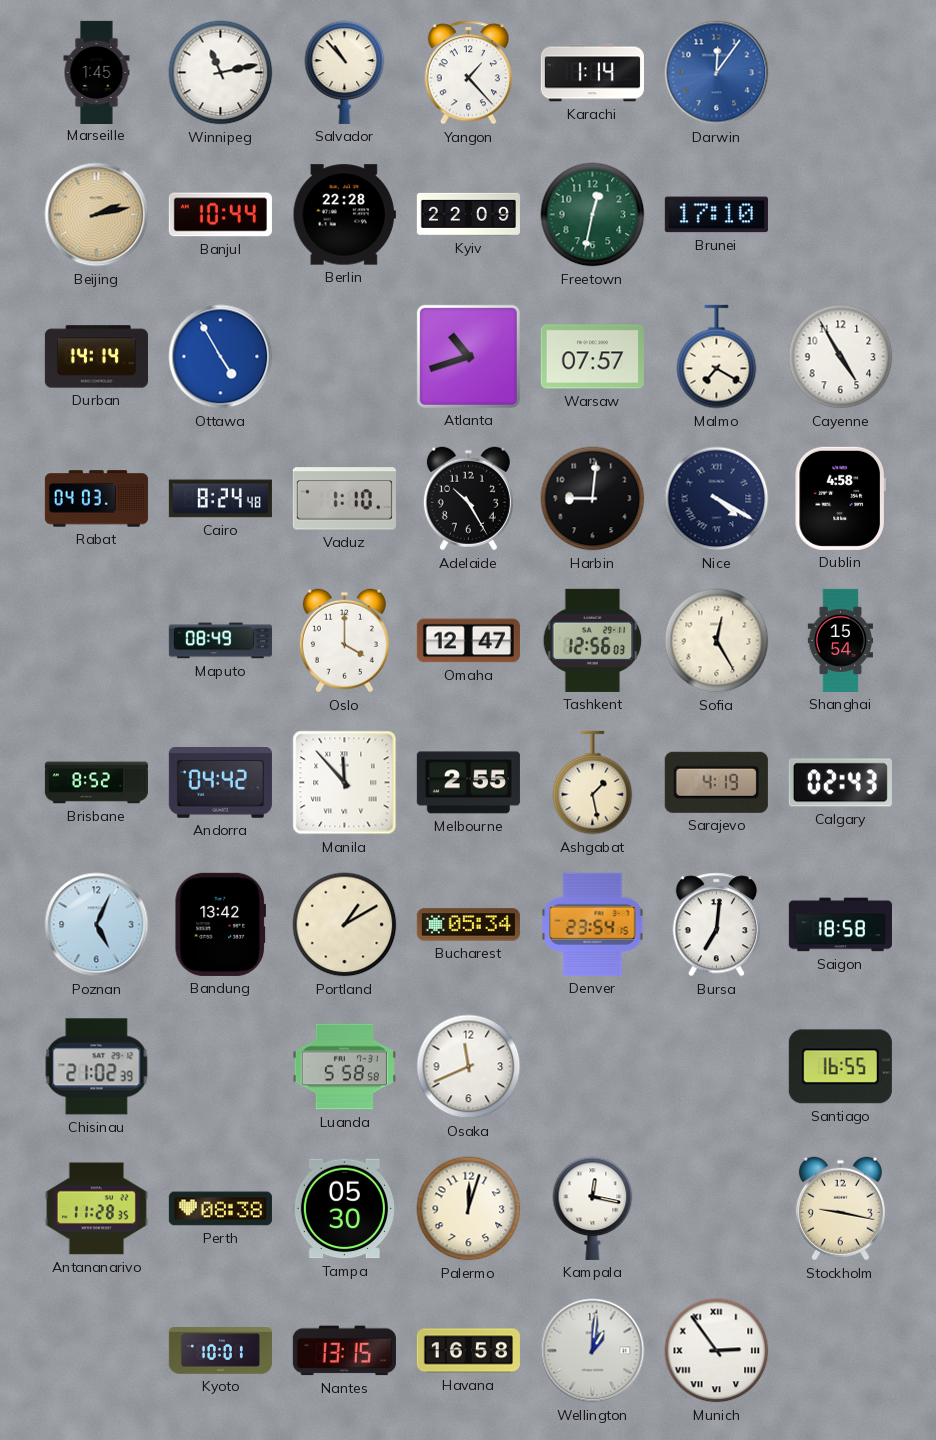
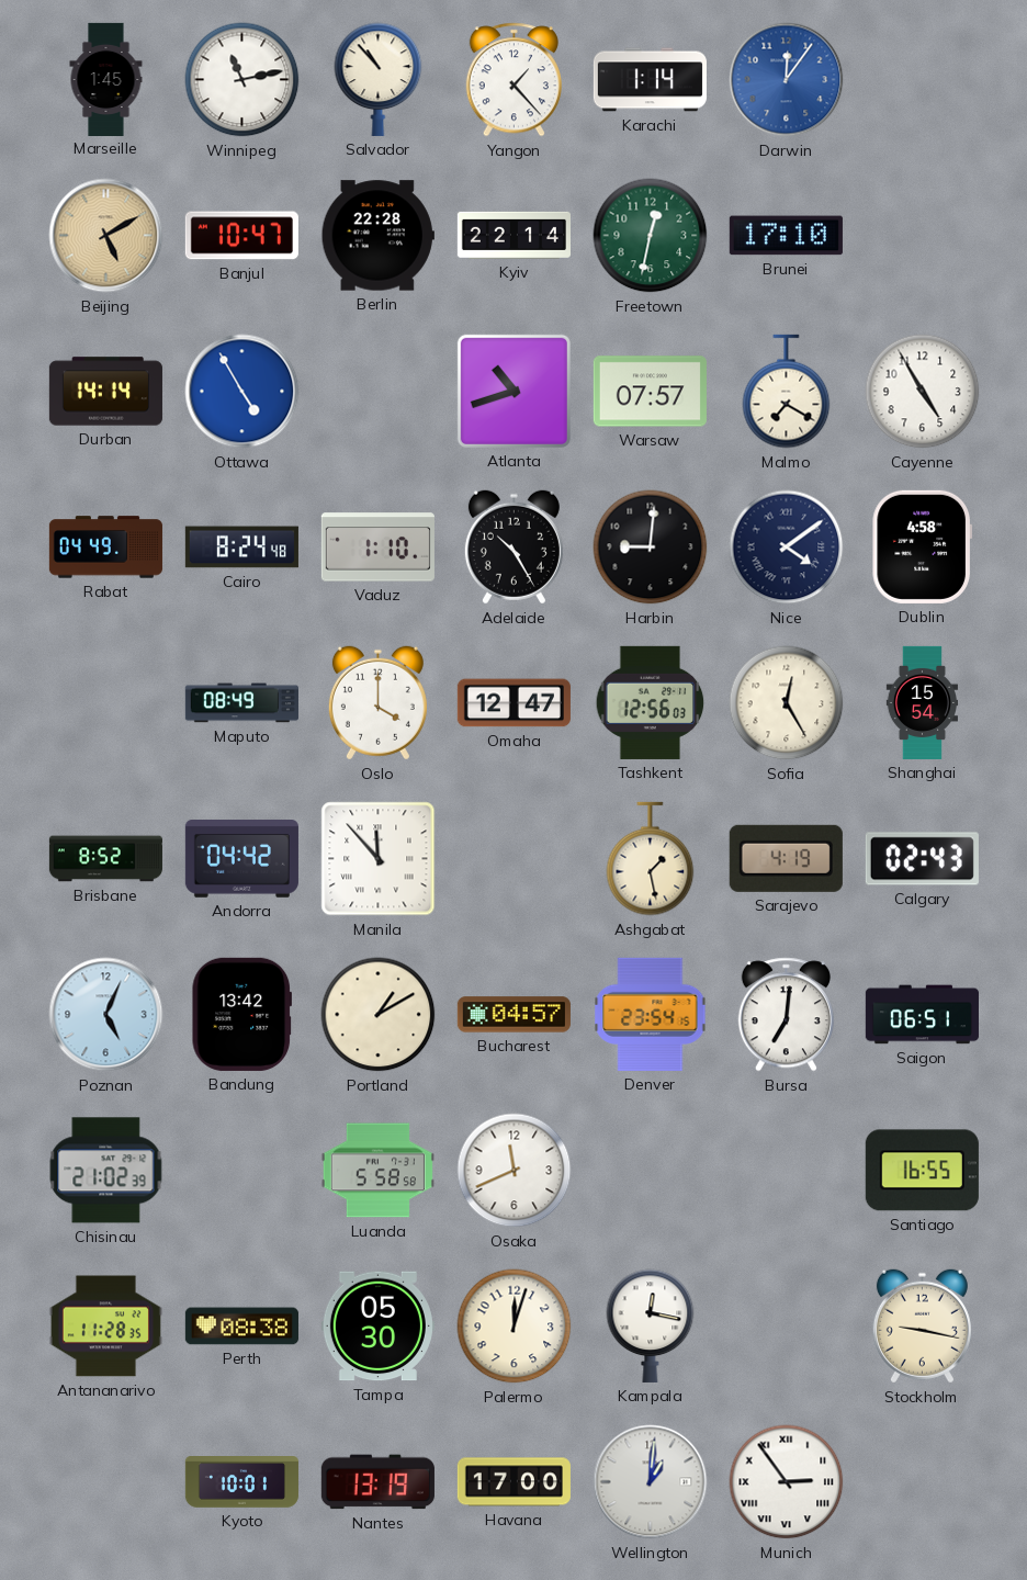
Beijing: 2:13 -> 5:10
Banjul: 10:44 -> 10:47
Kyiv: 22:09 -> 22:14
Rabat: 04:03 -> 04:49
Nice: 4:20 -> 4:09
Melbourne: 2:55 -> none
Bucharest: 05:34 -> 04:57
Saigon: 18:58 -> 06:51
Nantes: 13:15 -> 13:19
Havana: 16:58 -> 17:00
